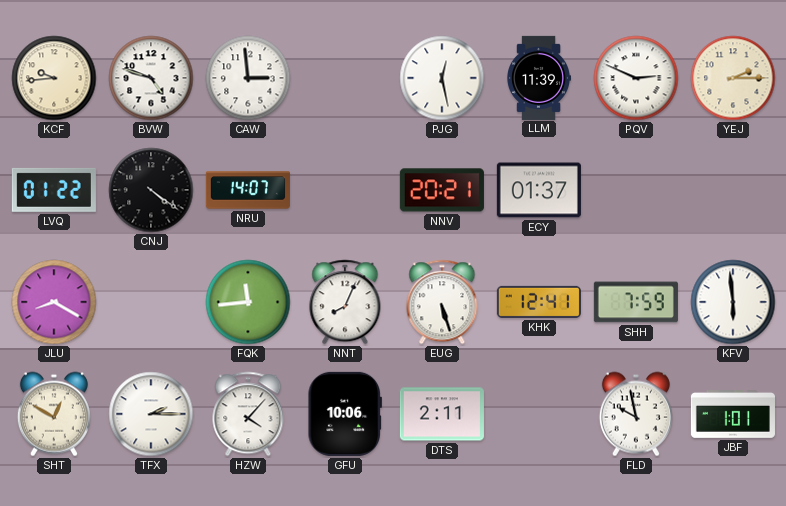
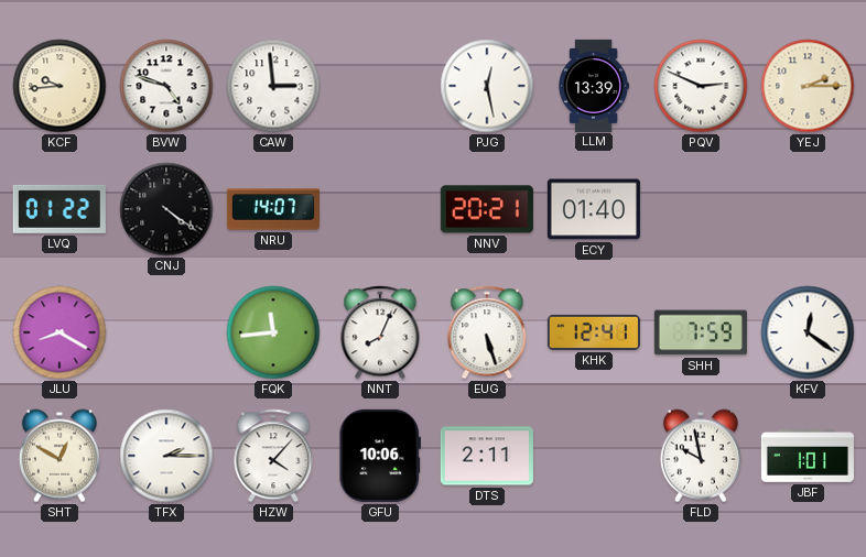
LLM: 11:39 -> 13:39
ECY: 01:37 -> 01:40
KFV: 5:59 -> 12:21
